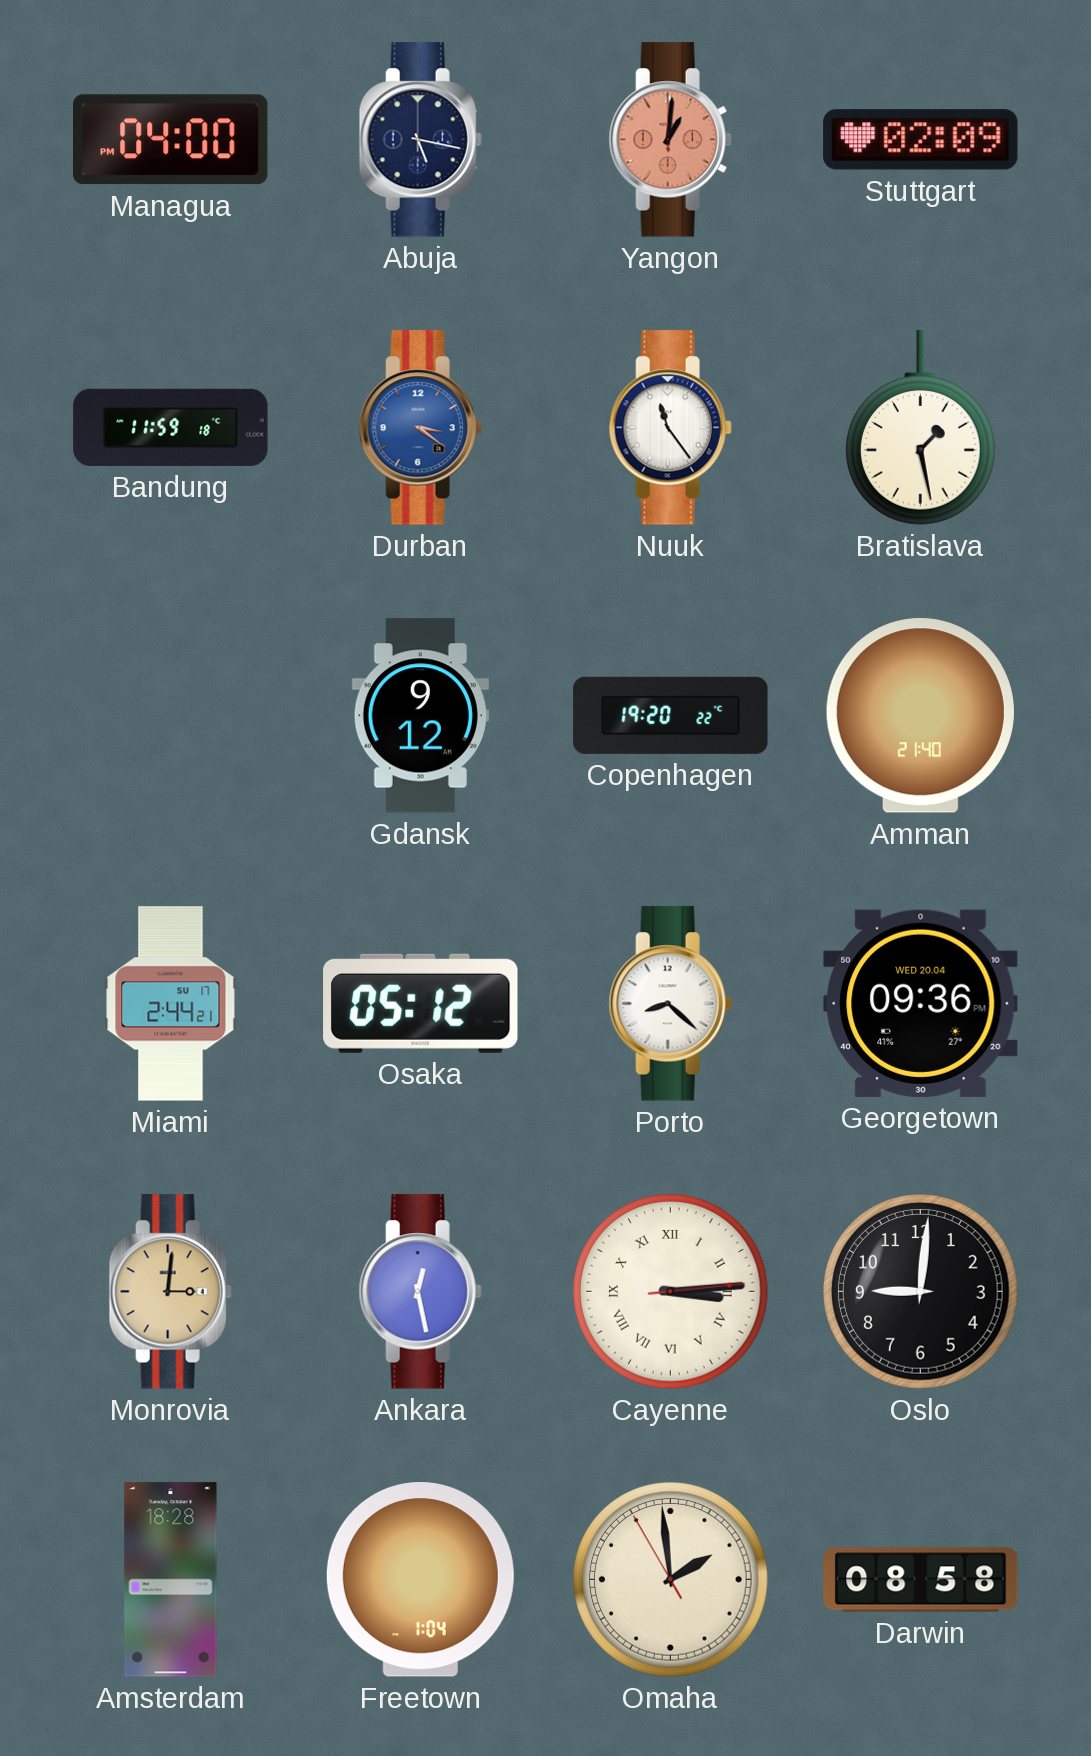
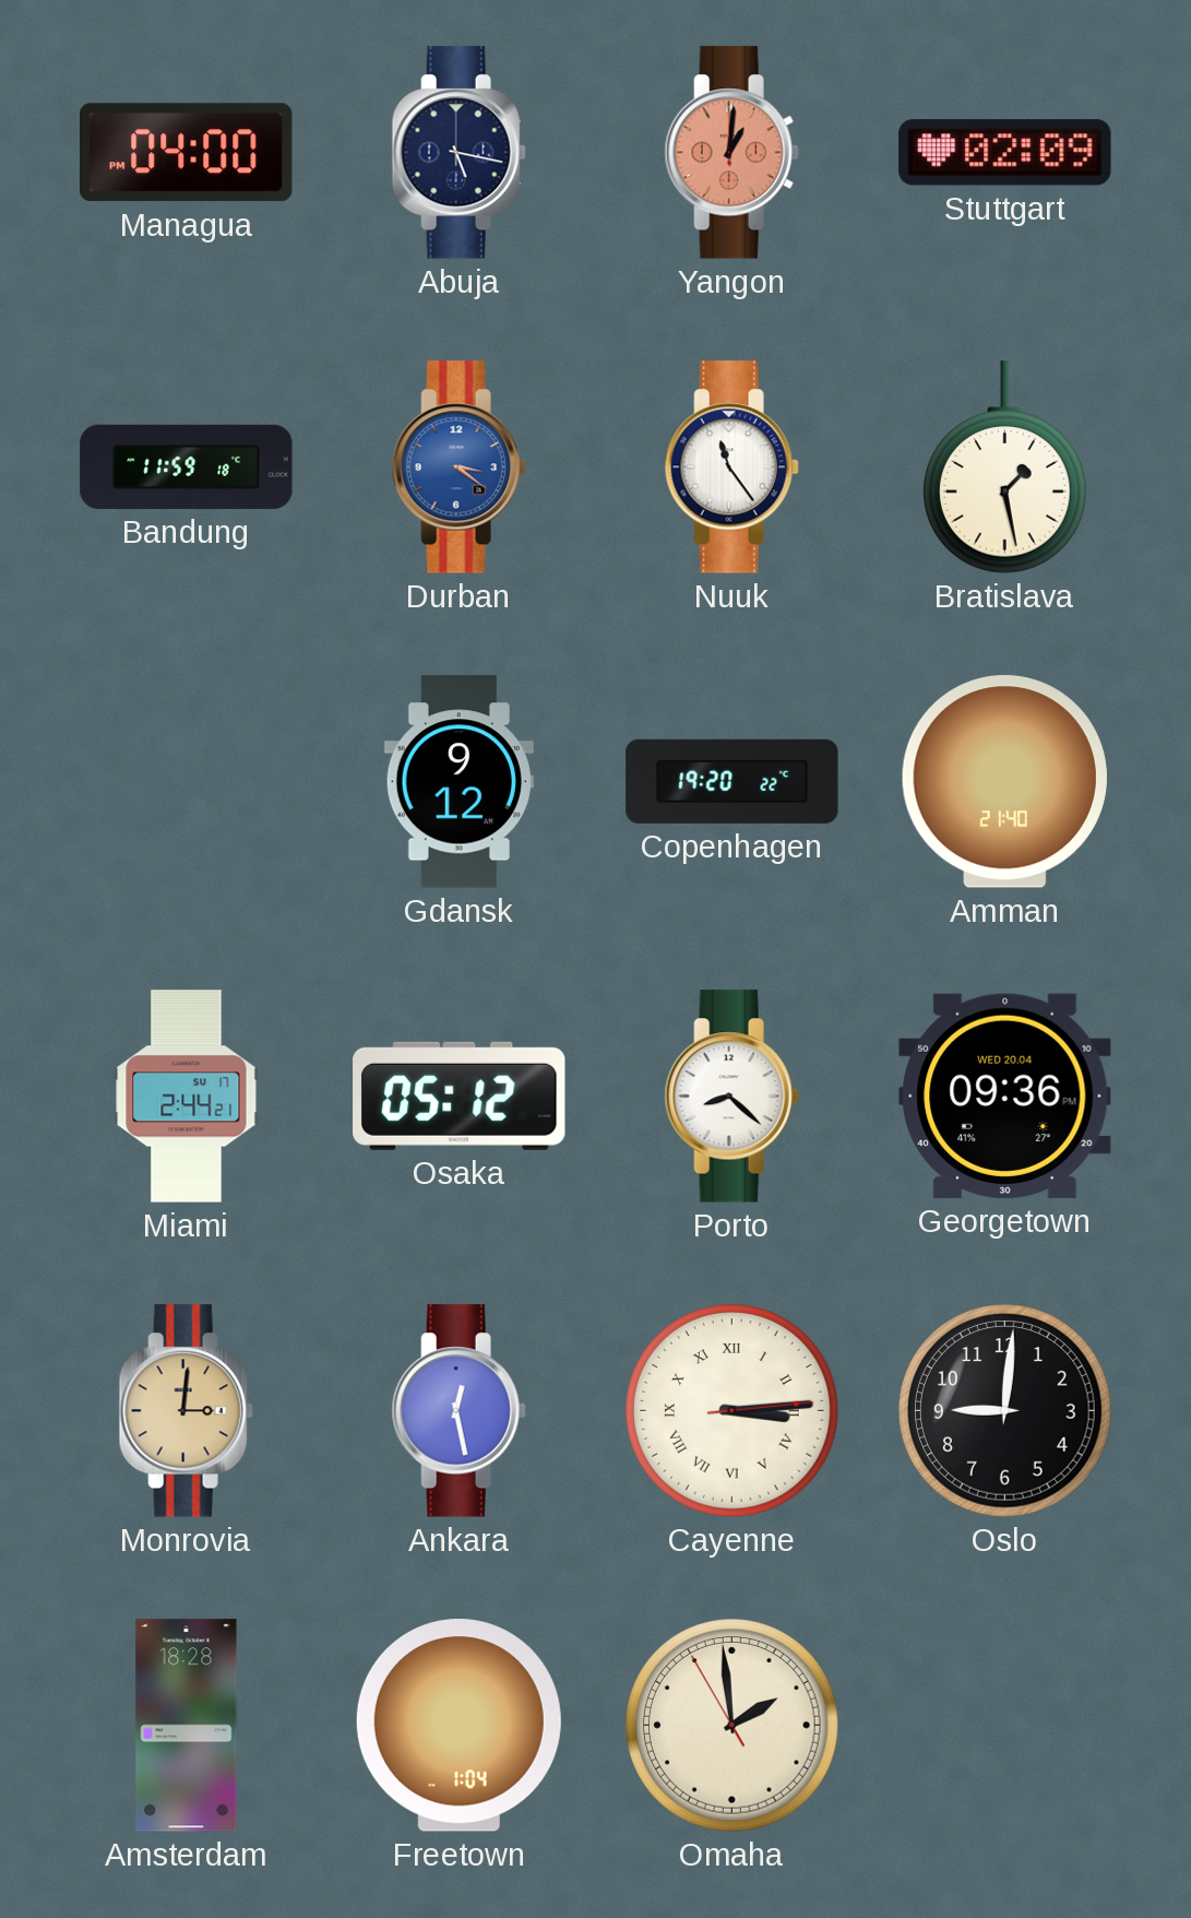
Darwin: 08:58 -> none
